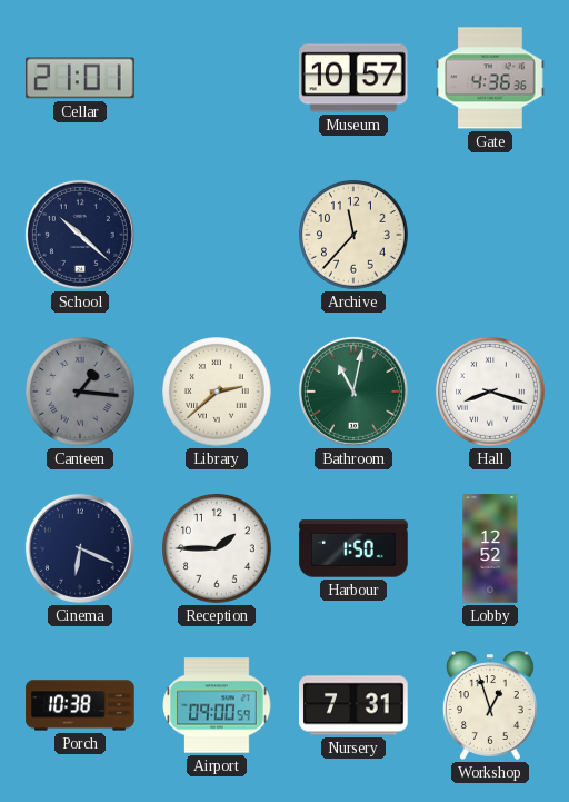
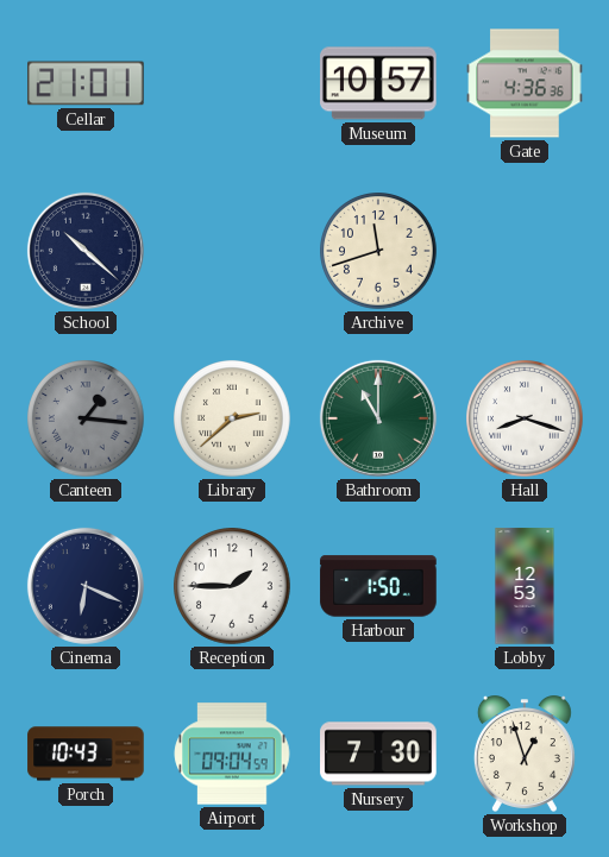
Archive: 11:37 -> 11:42
Bathroom: 11:02 -> 11:00
Lobby: 12:52 -> 12:53
Porch: 10:38 -> 10:43
Airport: 09:00 -> 09:04
Nursery: 7:31 -> 7:30
